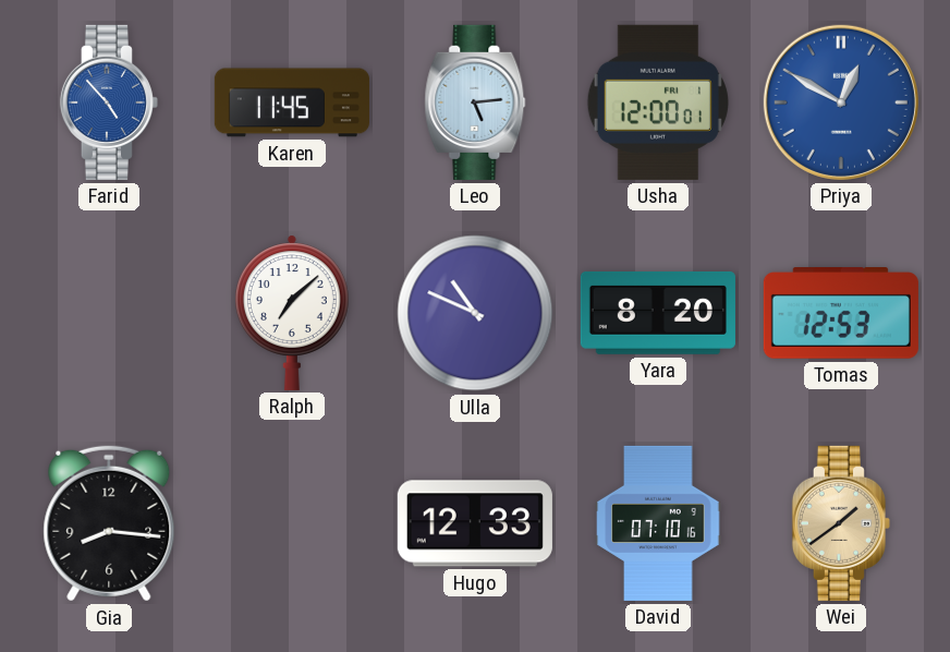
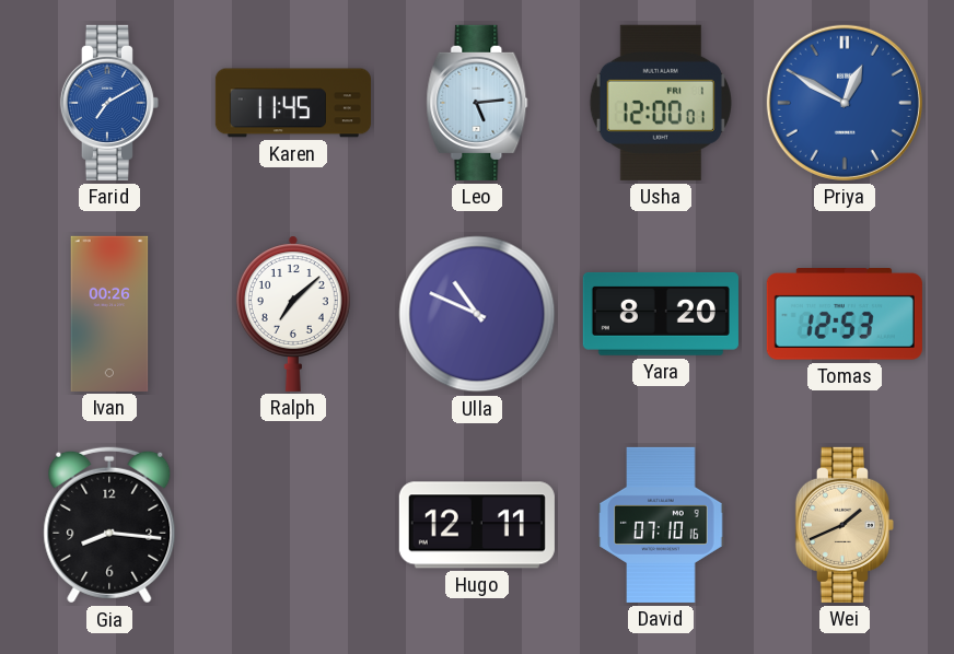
Farid: 4:53 -> 7:10
Ivan: none -> 00:26
Hugo: 12:33 -> 12:11
Wei: 1:39 -> 1:41
